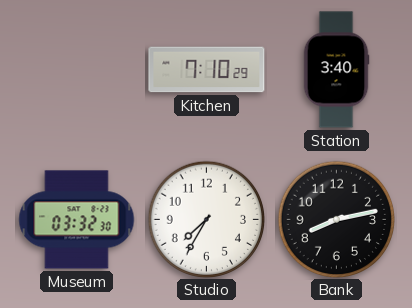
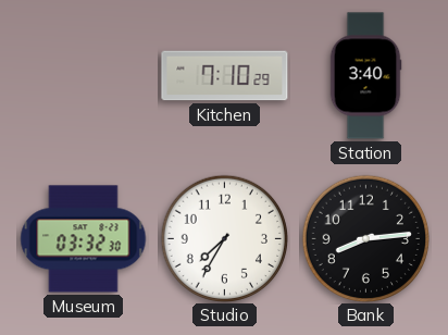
Bank: 8:13 -> 8:14
